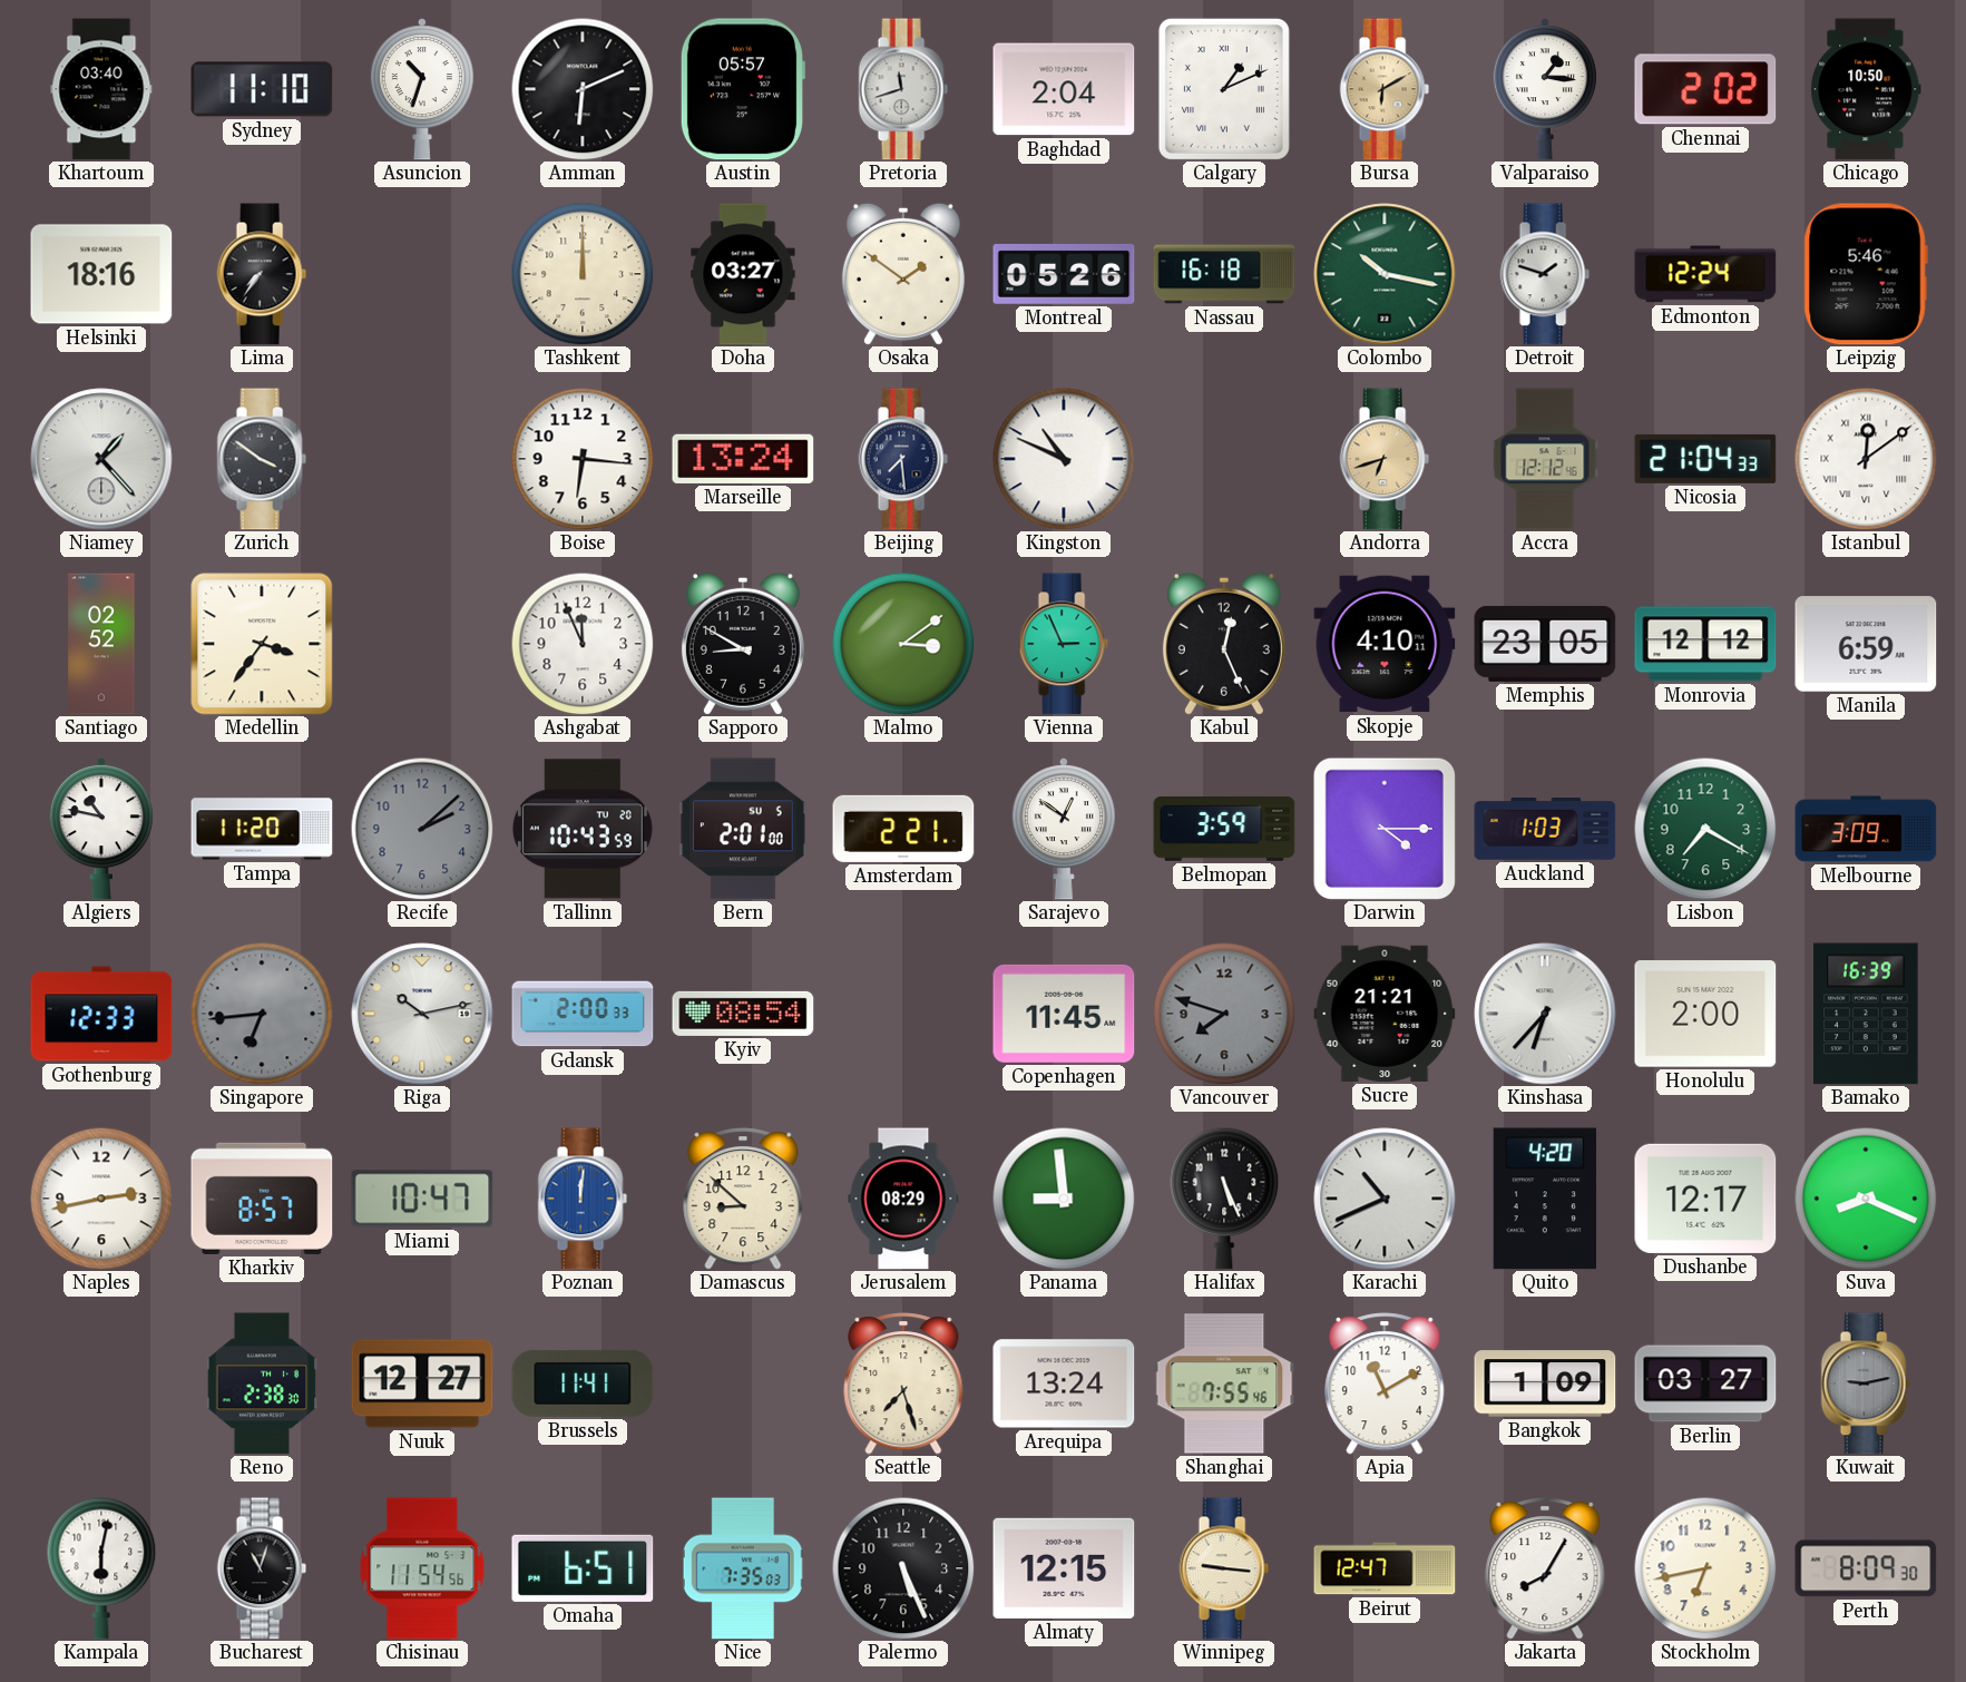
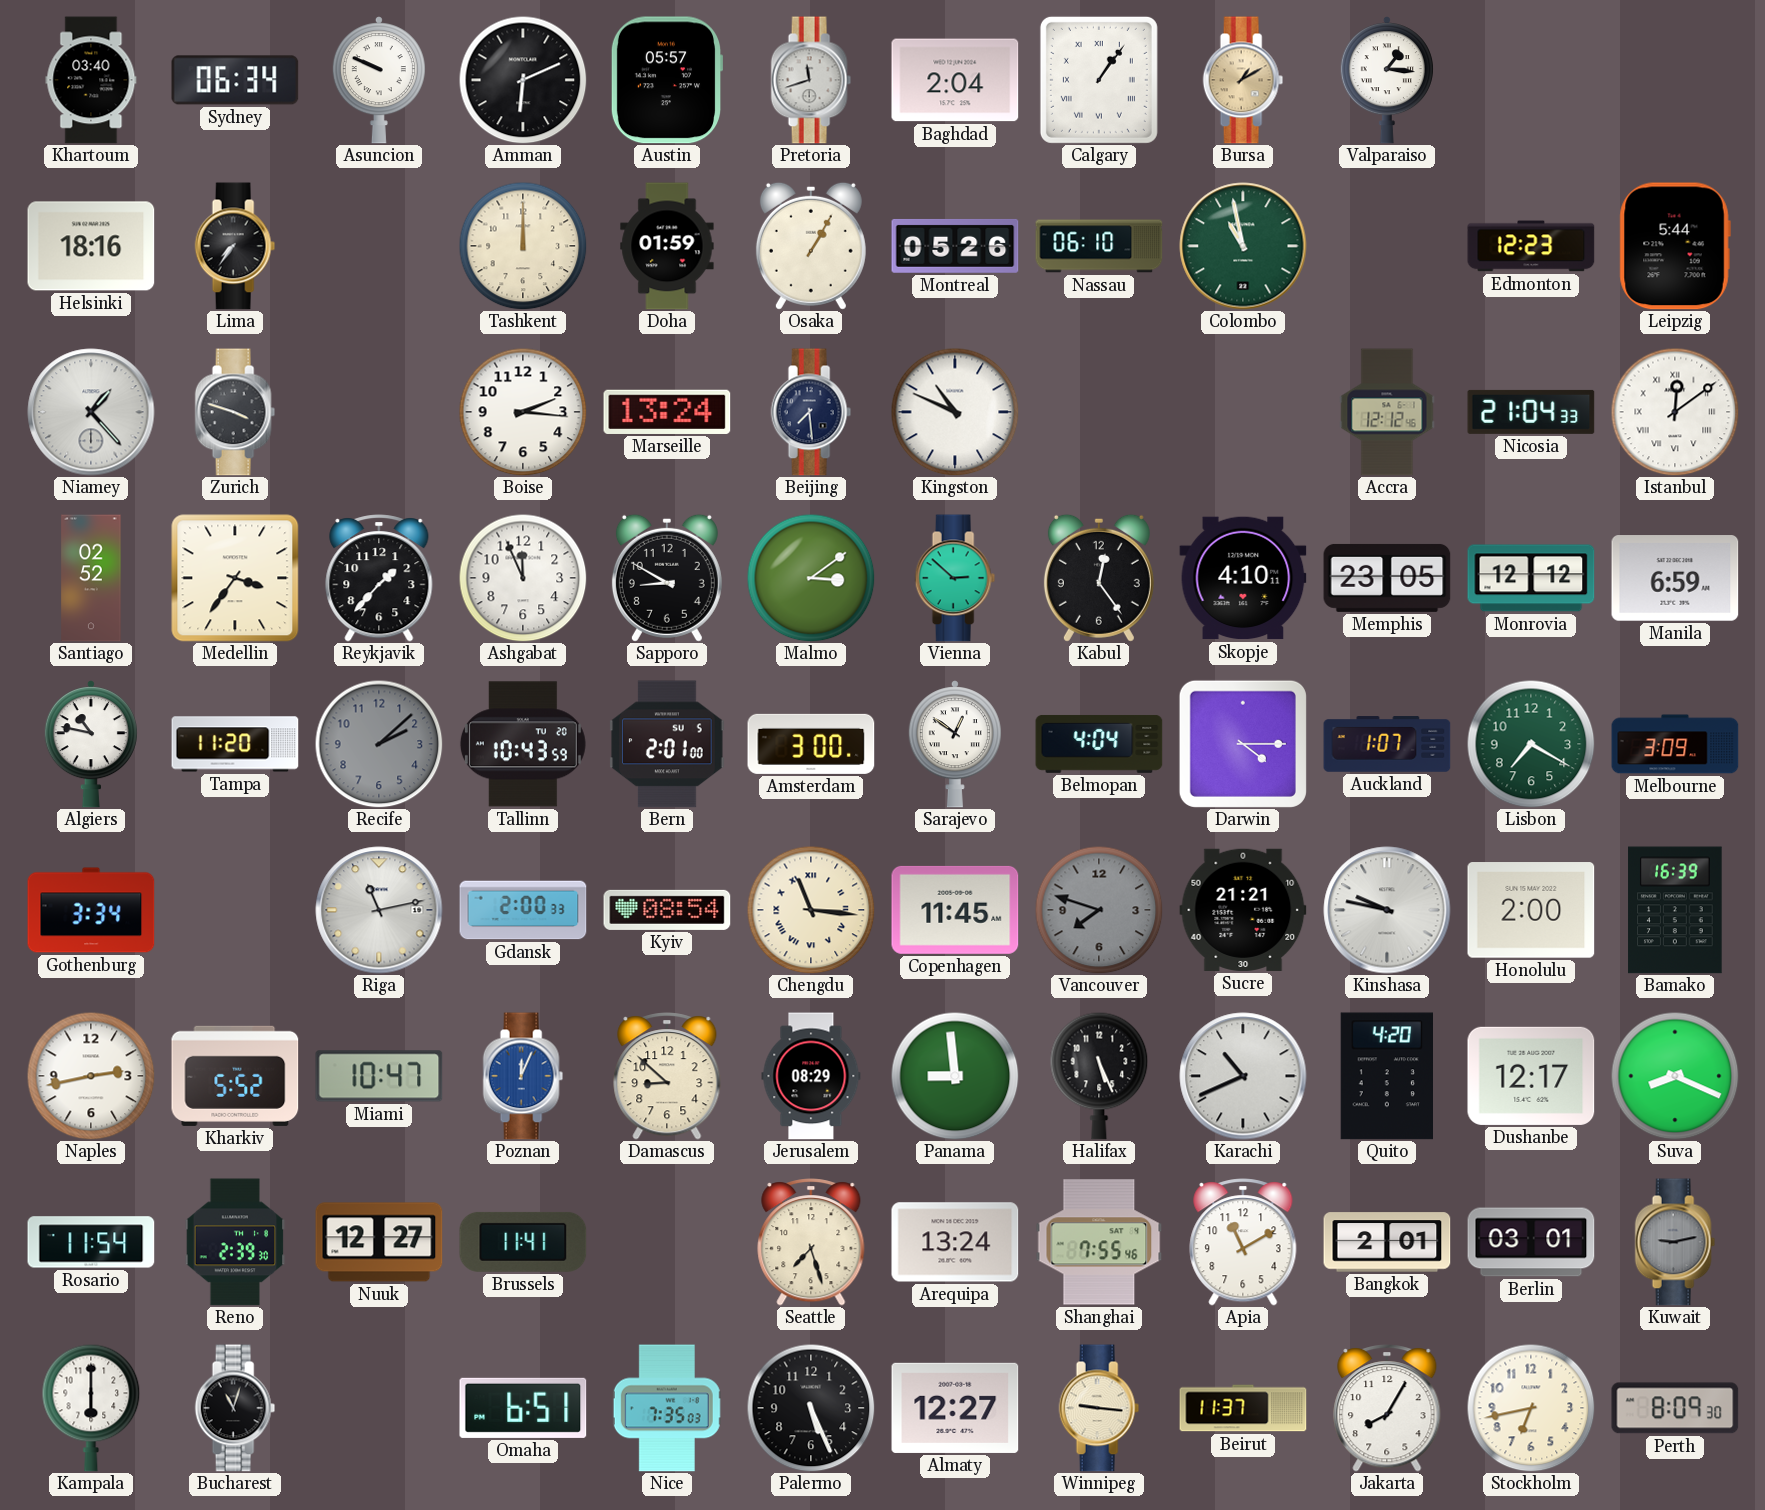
Sydney: 11:10 -> 06:34
Asuncion: 10:33 -> 9:49
Calgary: 1:11 -> 1:06
Bursa: 6:10 -> 1:10
Chennai: 2:02 -> none
Chicago: 10:50 -> none
Doha: 03:27 -> 01:59
Osaka: 1:51 -> 1:05
Nassau: 16:18 -> 06:10
Colombo: 10:17 -> 10:58
Detroit: 1:48 -> none
Edmonton: 12:24 -> 12:23
Leipzig: 5:46 -> 5:44
Zurich: 3:51 -> 3:48
Boise: 6:16 -> 2:16
Andorra: 6:42 -> none
Reykjavik: none -> 1:37
Vienna: 2:56 -> 2:52
Kabul: 12:26 -> 12:24
Amsterdam: 2:21 -> 3:00
Belmopan: 3:59 -> 4:04
Auckland: 1:03 -> 1:07
Gothenburg: 12:33 -> 3:34
Singapore: 6:44 -> none
Riga: 10:13 -> 11:13
Chengdu: none -> 11:16
Kinshasa: 6:37 -> 9:47
Kharkiv: 8:57 -> 5:52
Poznan: 12:01 -> 12:04
Rosario: none -> 11:54
Reno: 2:38 -> 2:39
Bangkok: 1:09 -> 2:01
Berlin: 03:27 -> 03:01
Kampala: 6:02 -> 6:00
Chisinau: 11:54 -> none
Almaty: 12:15 -> 12:27
Beirut: 12:47 -> 11:37
